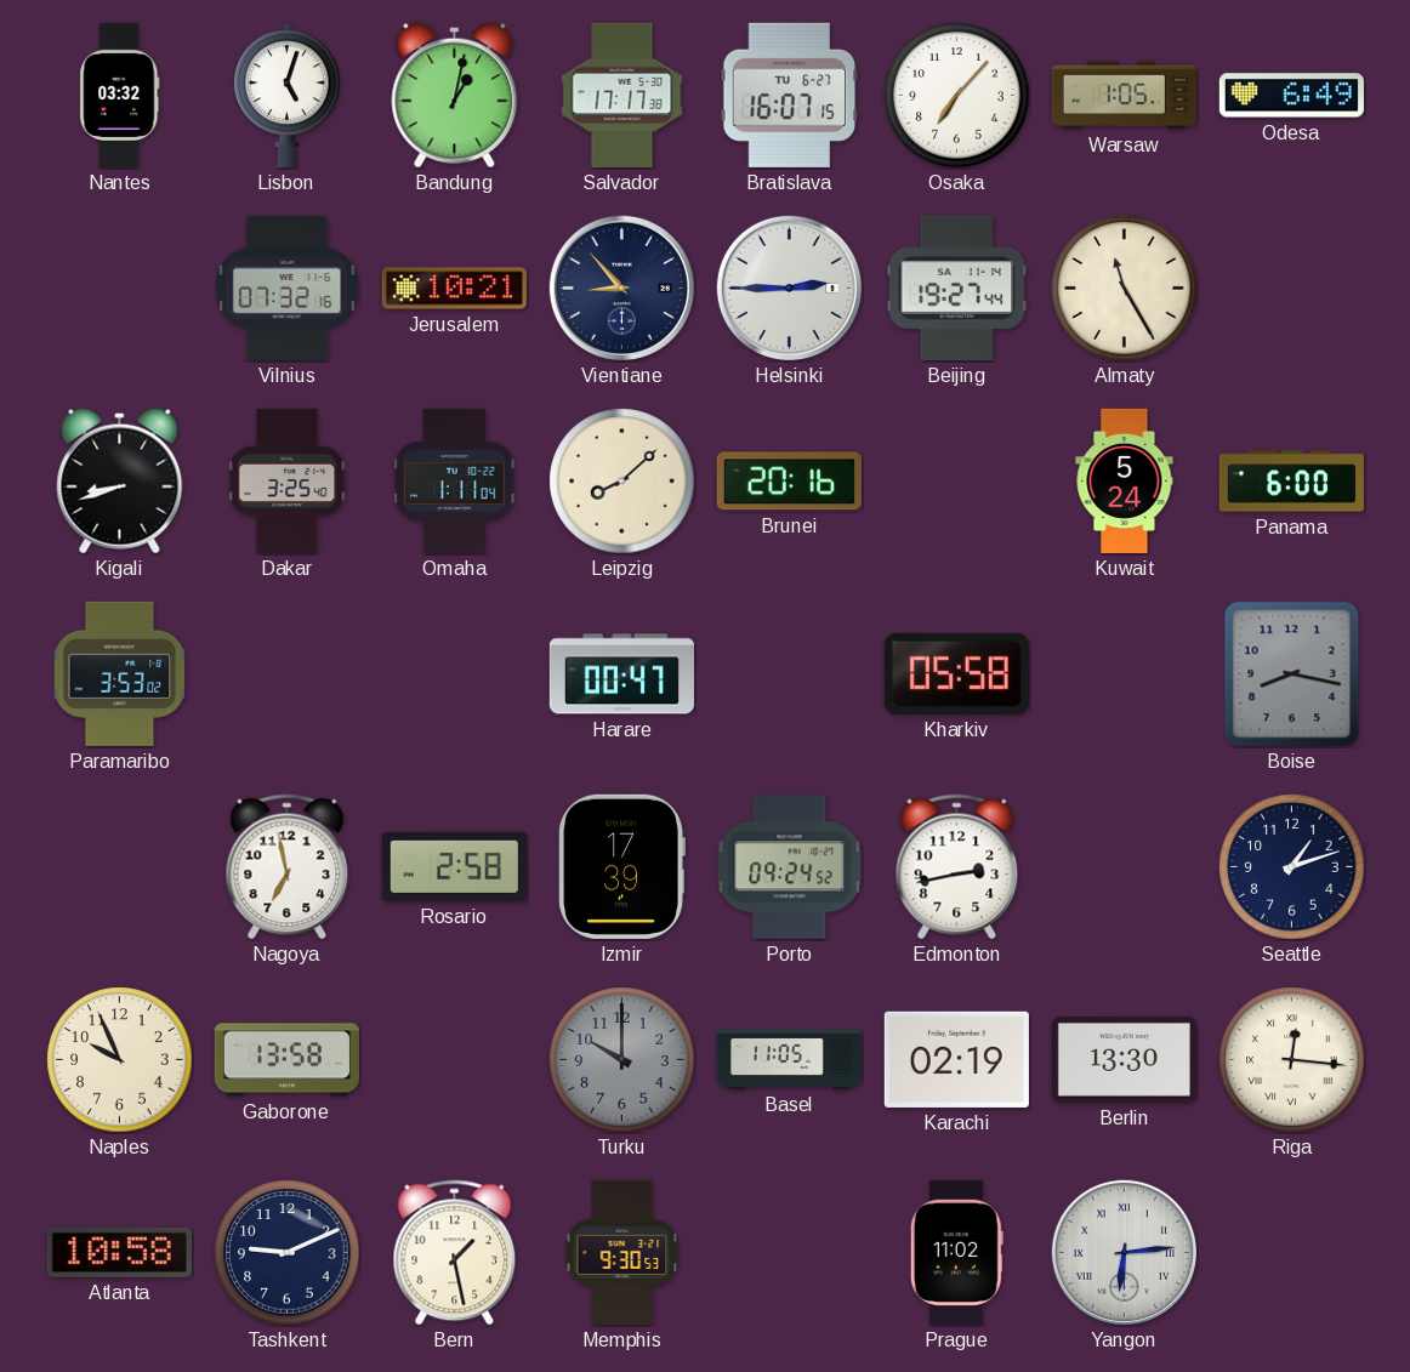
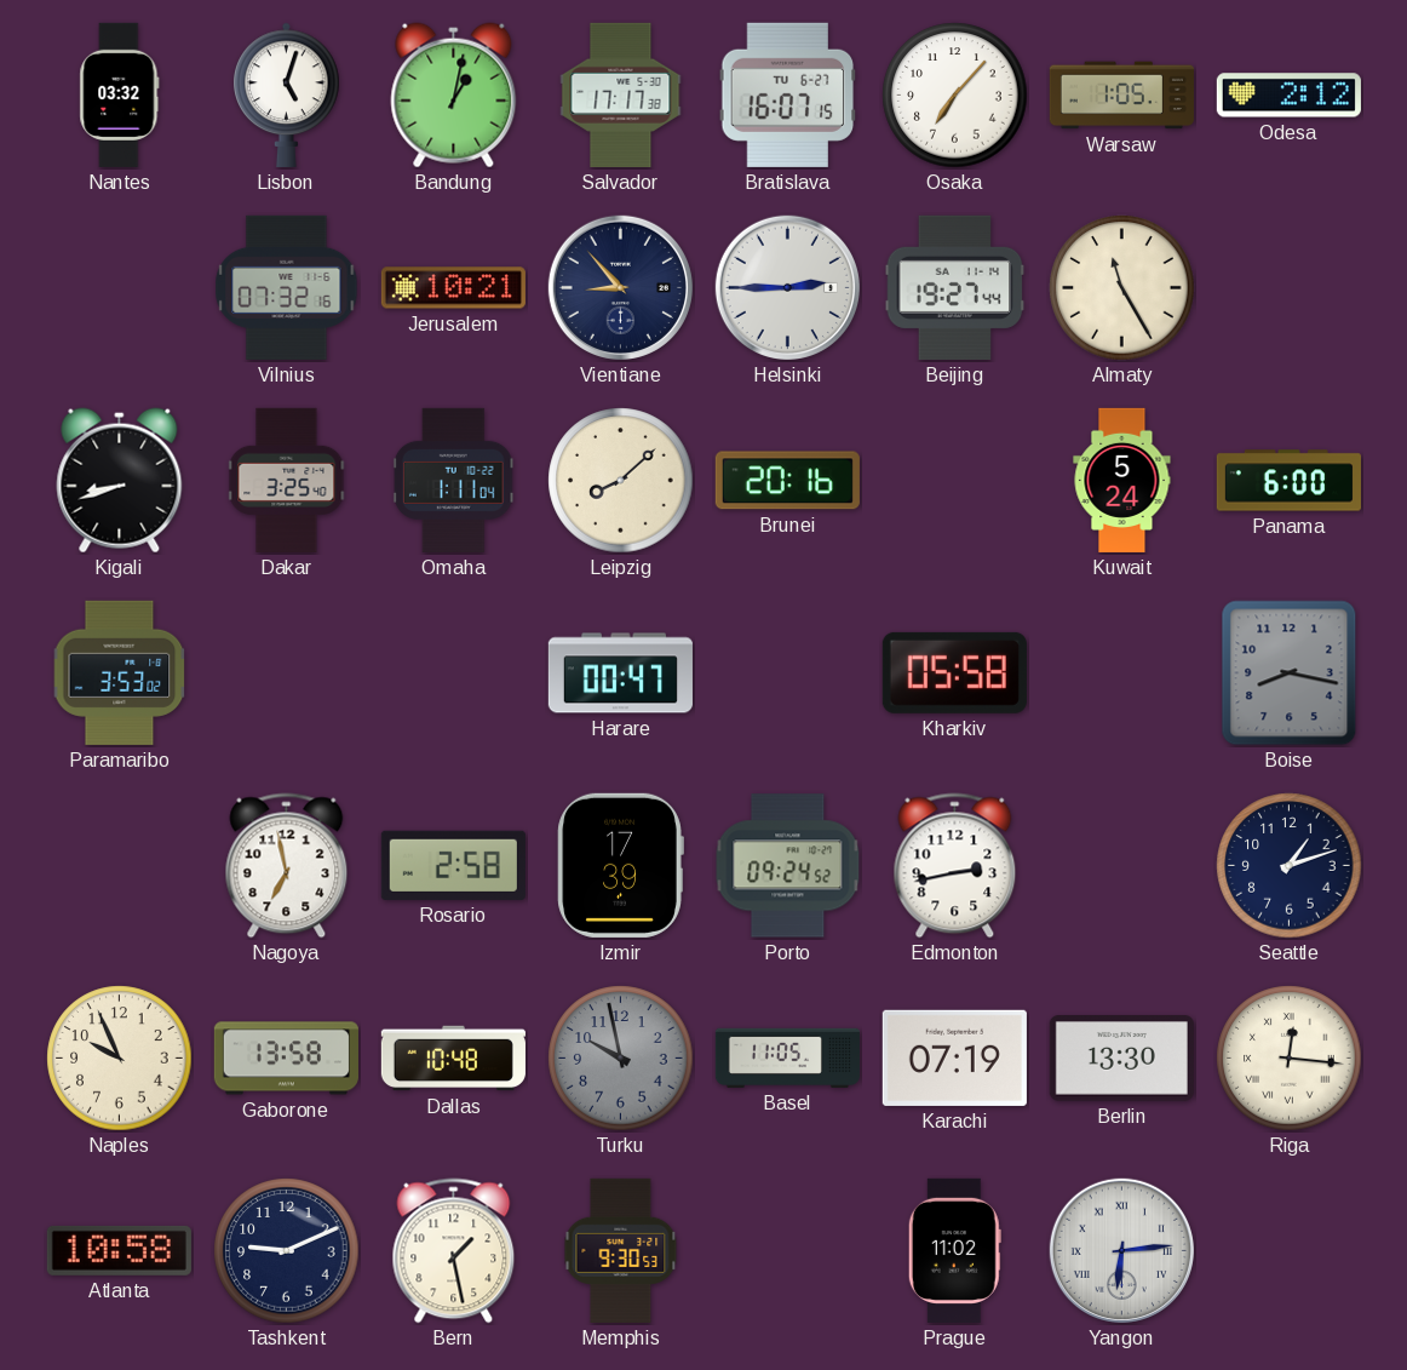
Odesa: 6:49 -> 2:12
Dallas: none -> 10:48
Turku: 10:00 -> 9:58
Karachi: 02:19 -> 07:19
